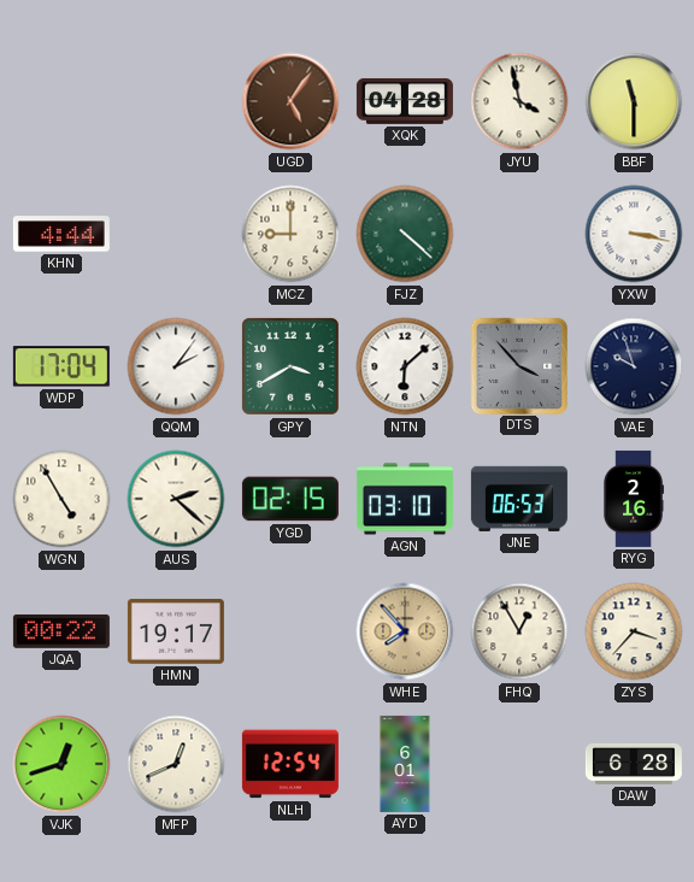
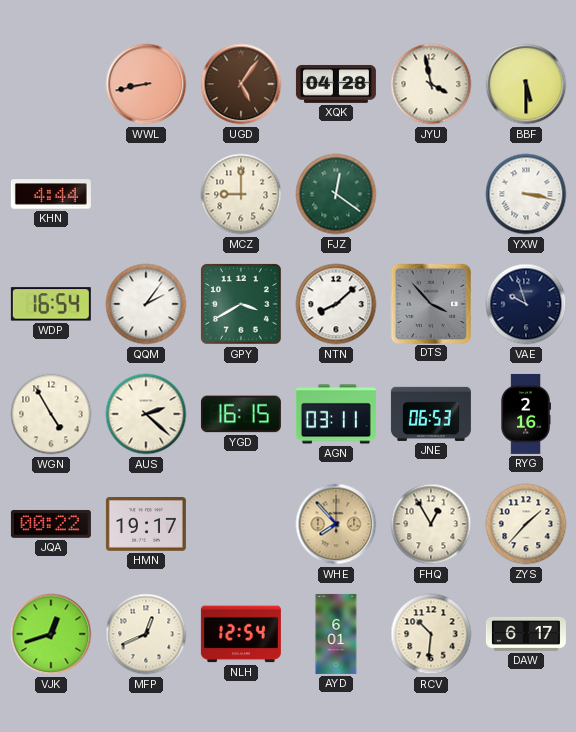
WWL: none -> 8:43
BBF: 11:30 -> 5:30
FJZ: 4:22 -> 12:21
WDP: 17:04 -> 16:54
NTN: 6:08 -> 8:08
YGD: 02:15 -> 16:15
AGN: 03:10 -> 03:11
ZYS: 3:37 -> 1:37
RCV: none -> 10:31
DAW: 6:28 -> 6:17
